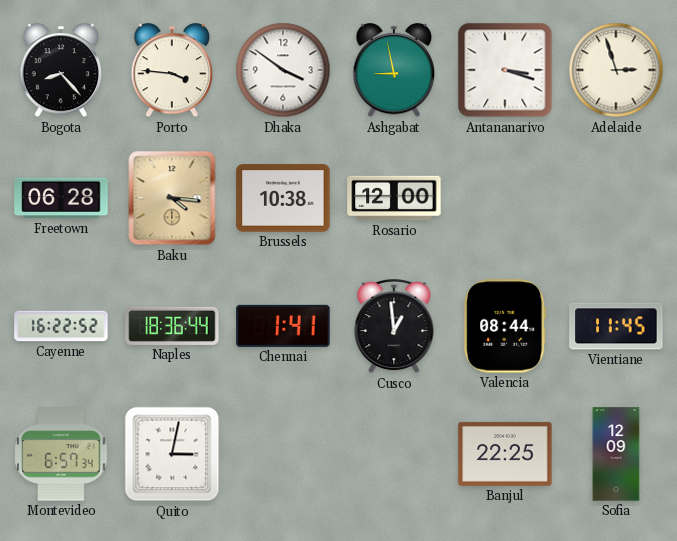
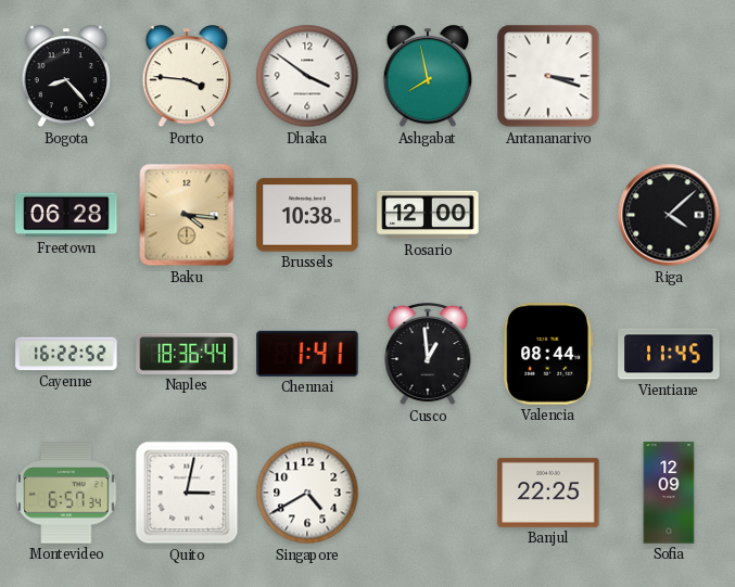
Ashgabat: 8:58 -> 7:58
Adelaide: 2:57 -> none
Riga: none -> 4:08
Singapore: none -> 4:40
